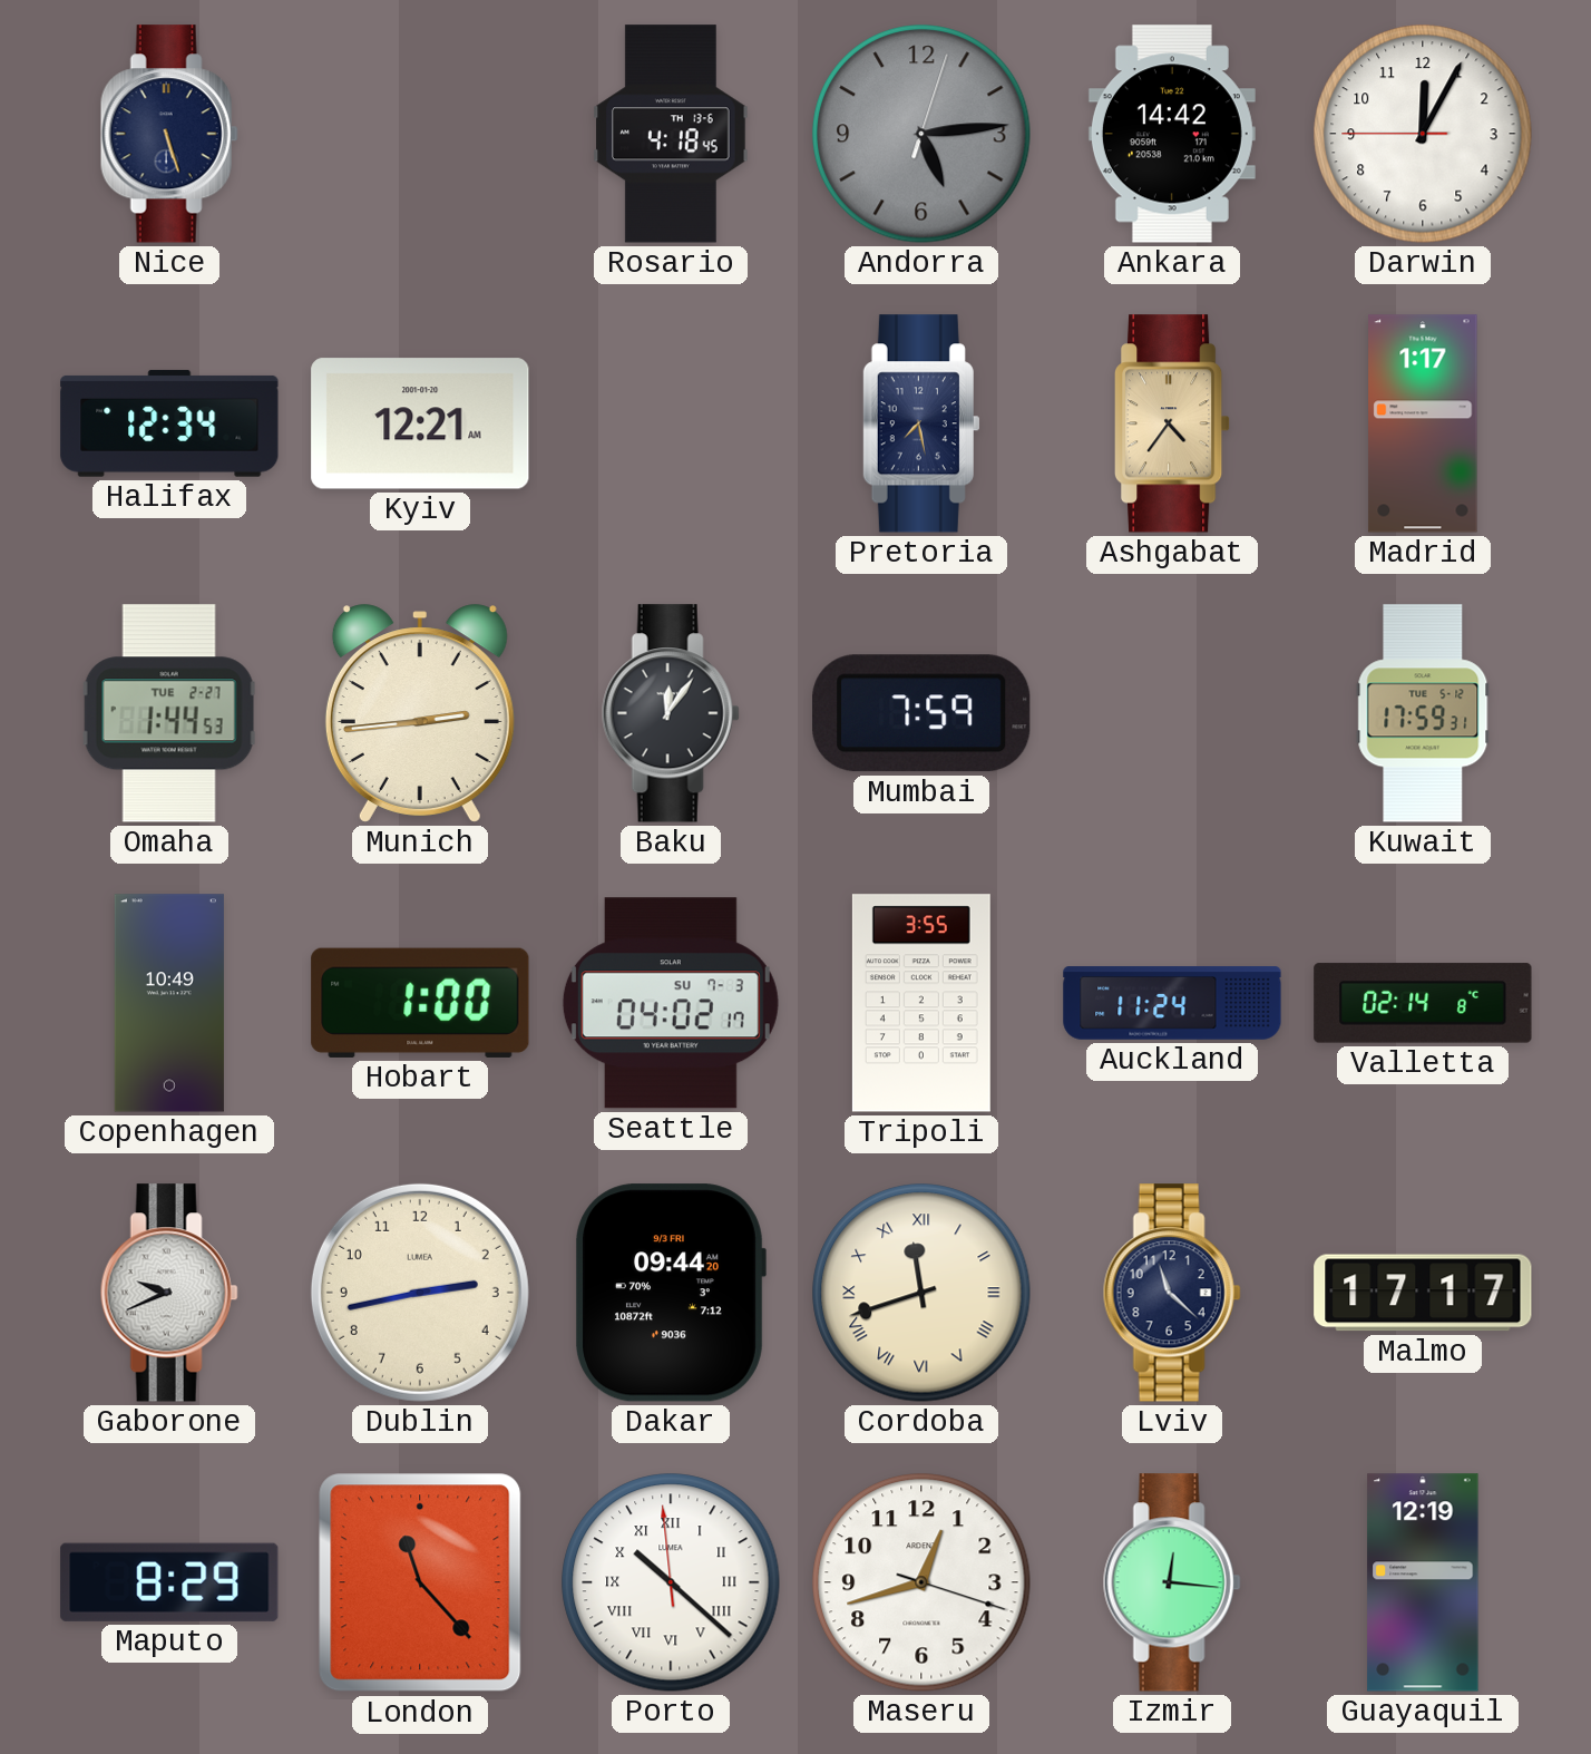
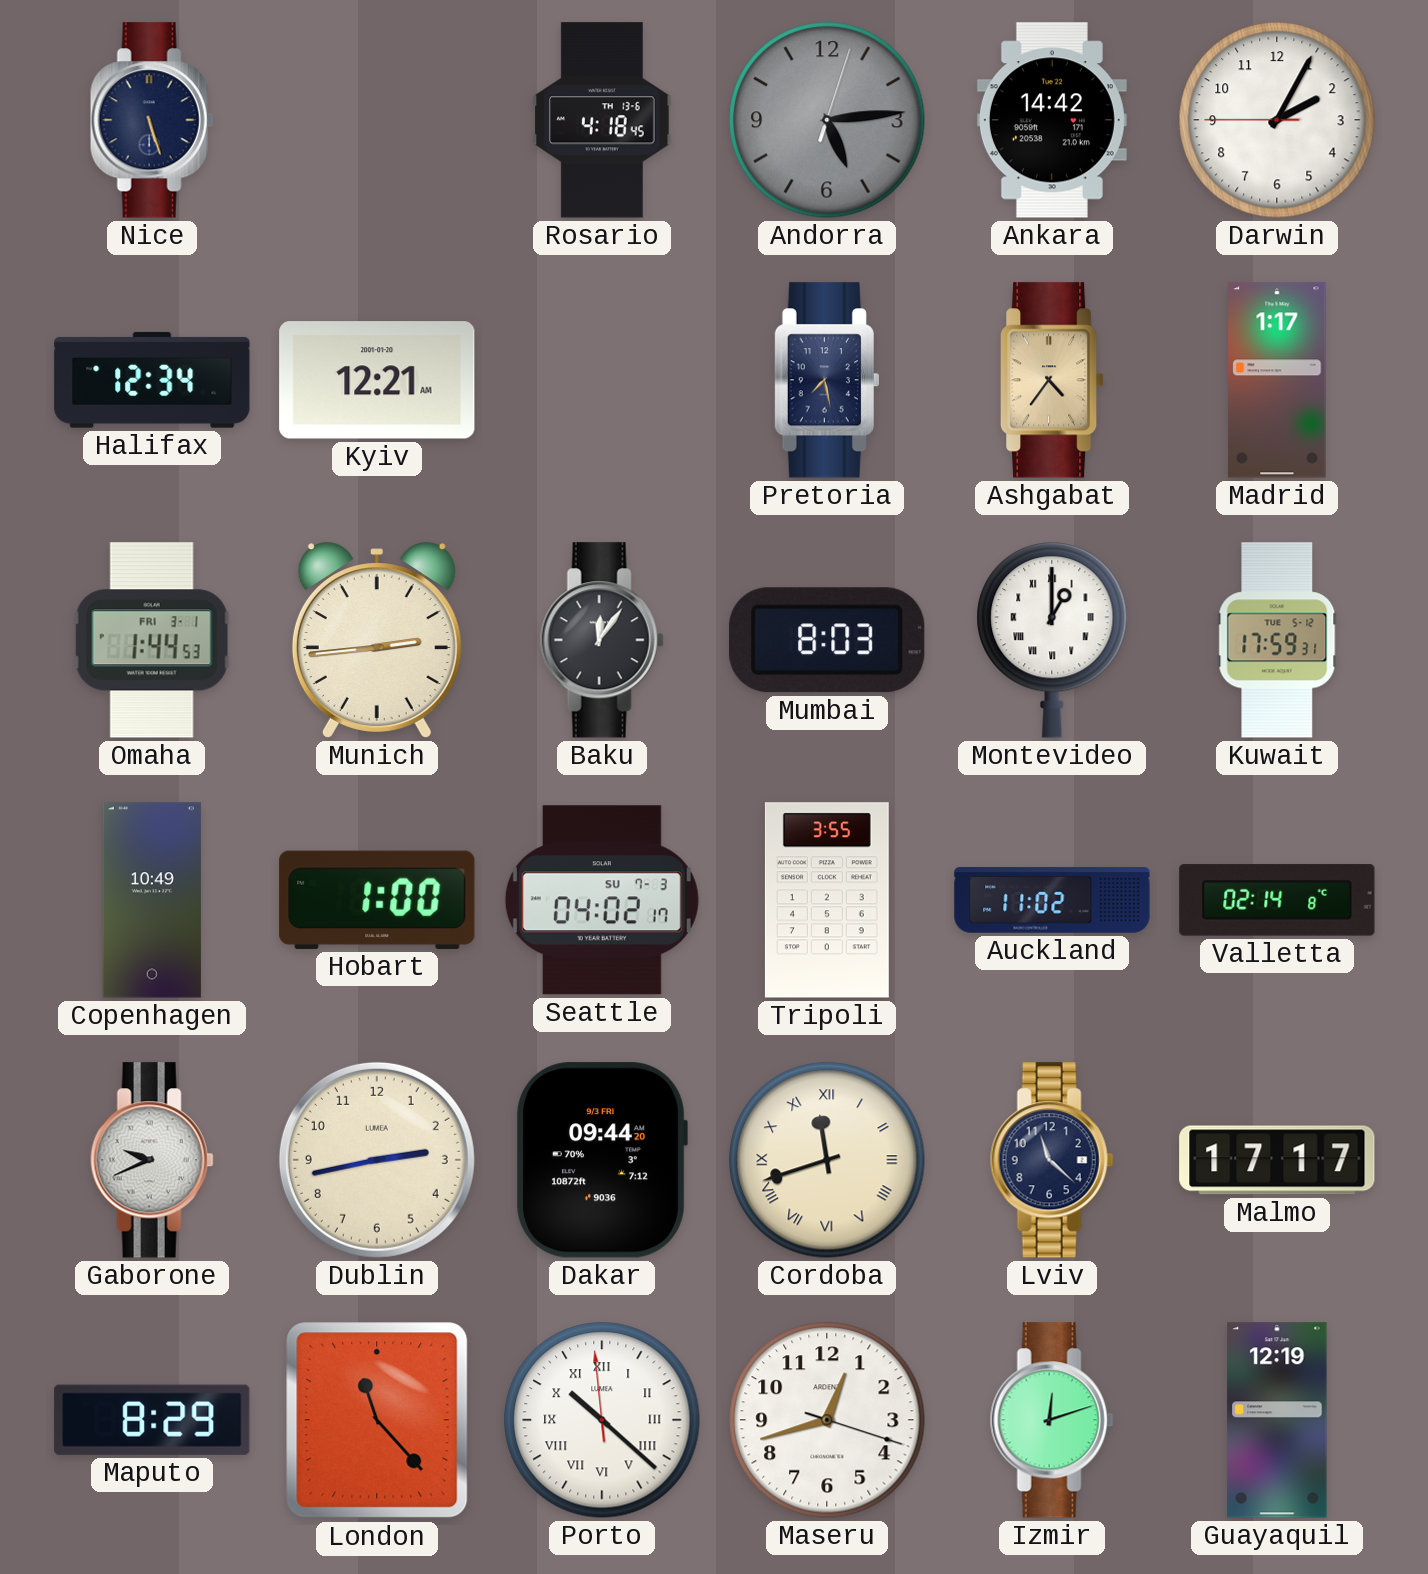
Darwin: 12:04 -> 2:04
Omaha date: TUE 2-27 -> FRI 3-1
Mumbai: 7:59 -> 8:03
Montevideo: none -> 1:00
Auckland: 11:24 -> 11:02
Izmir: 12:16 -> 12:12
